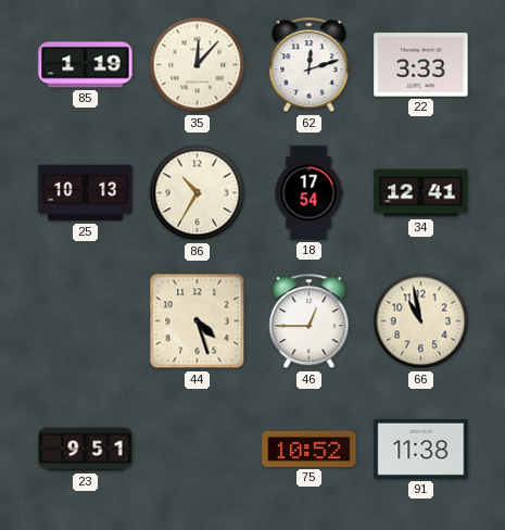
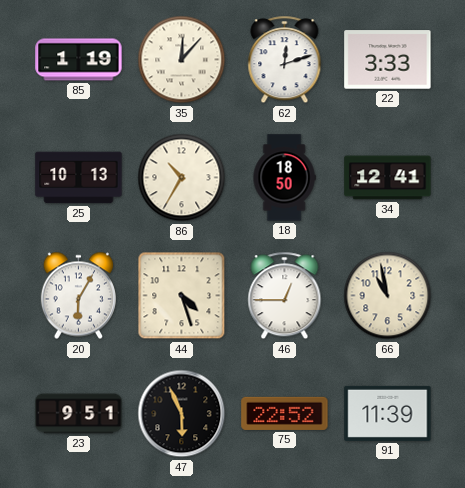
18: 17:54 -> 18:50
20: none -> 6:05
47: none -> 5:56
75: 10:52 -> 22:52
91: 11:38 -> 11:39
